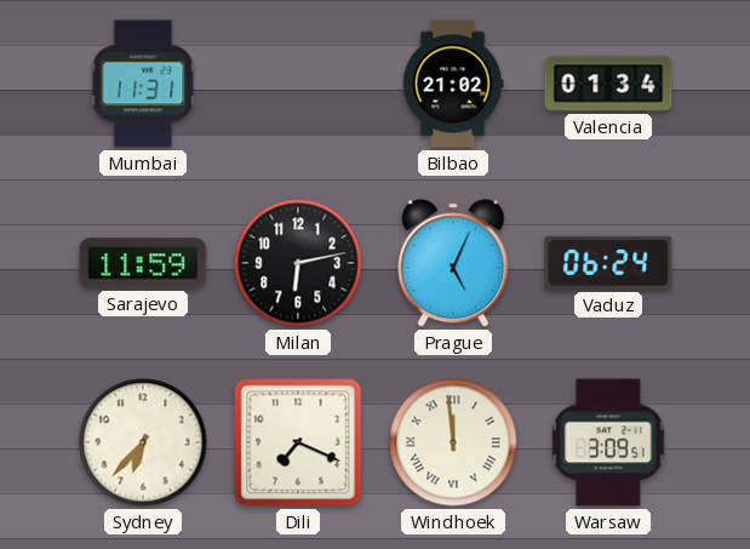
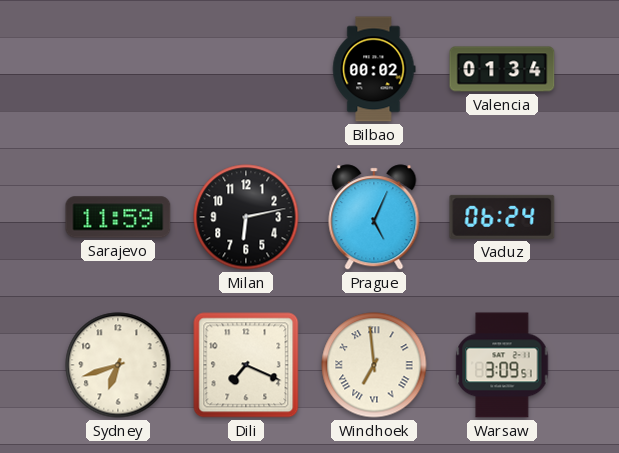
Mumbai: 11:31 -> none
Bilbao: 21:02 -> 00:02
Sydney: 6:37 -> 6:42
Windhoek: 11:59 -> 6:59
